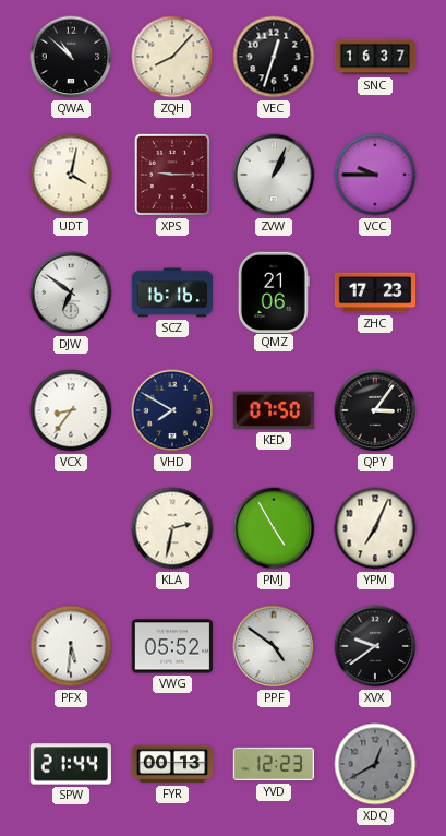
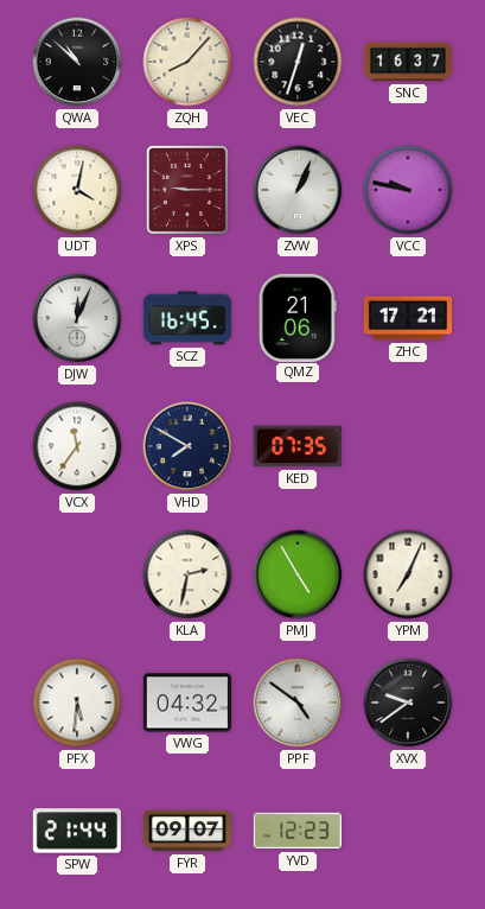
VCC: 9:45 -> 9:47
DJW: 6:51 -> 12:04
SCZ: 16:16 -> 16:45
ZHC: 17:23 -> 17:21
VCX: 8:36 -> 11:36
KED: 07:50 -> 07:35
QPY: 3:06 -> none
VWG: 05:52 -> 04:32
FYR: 00:13 -> 09:07
XDQ: 12:40 -> none
